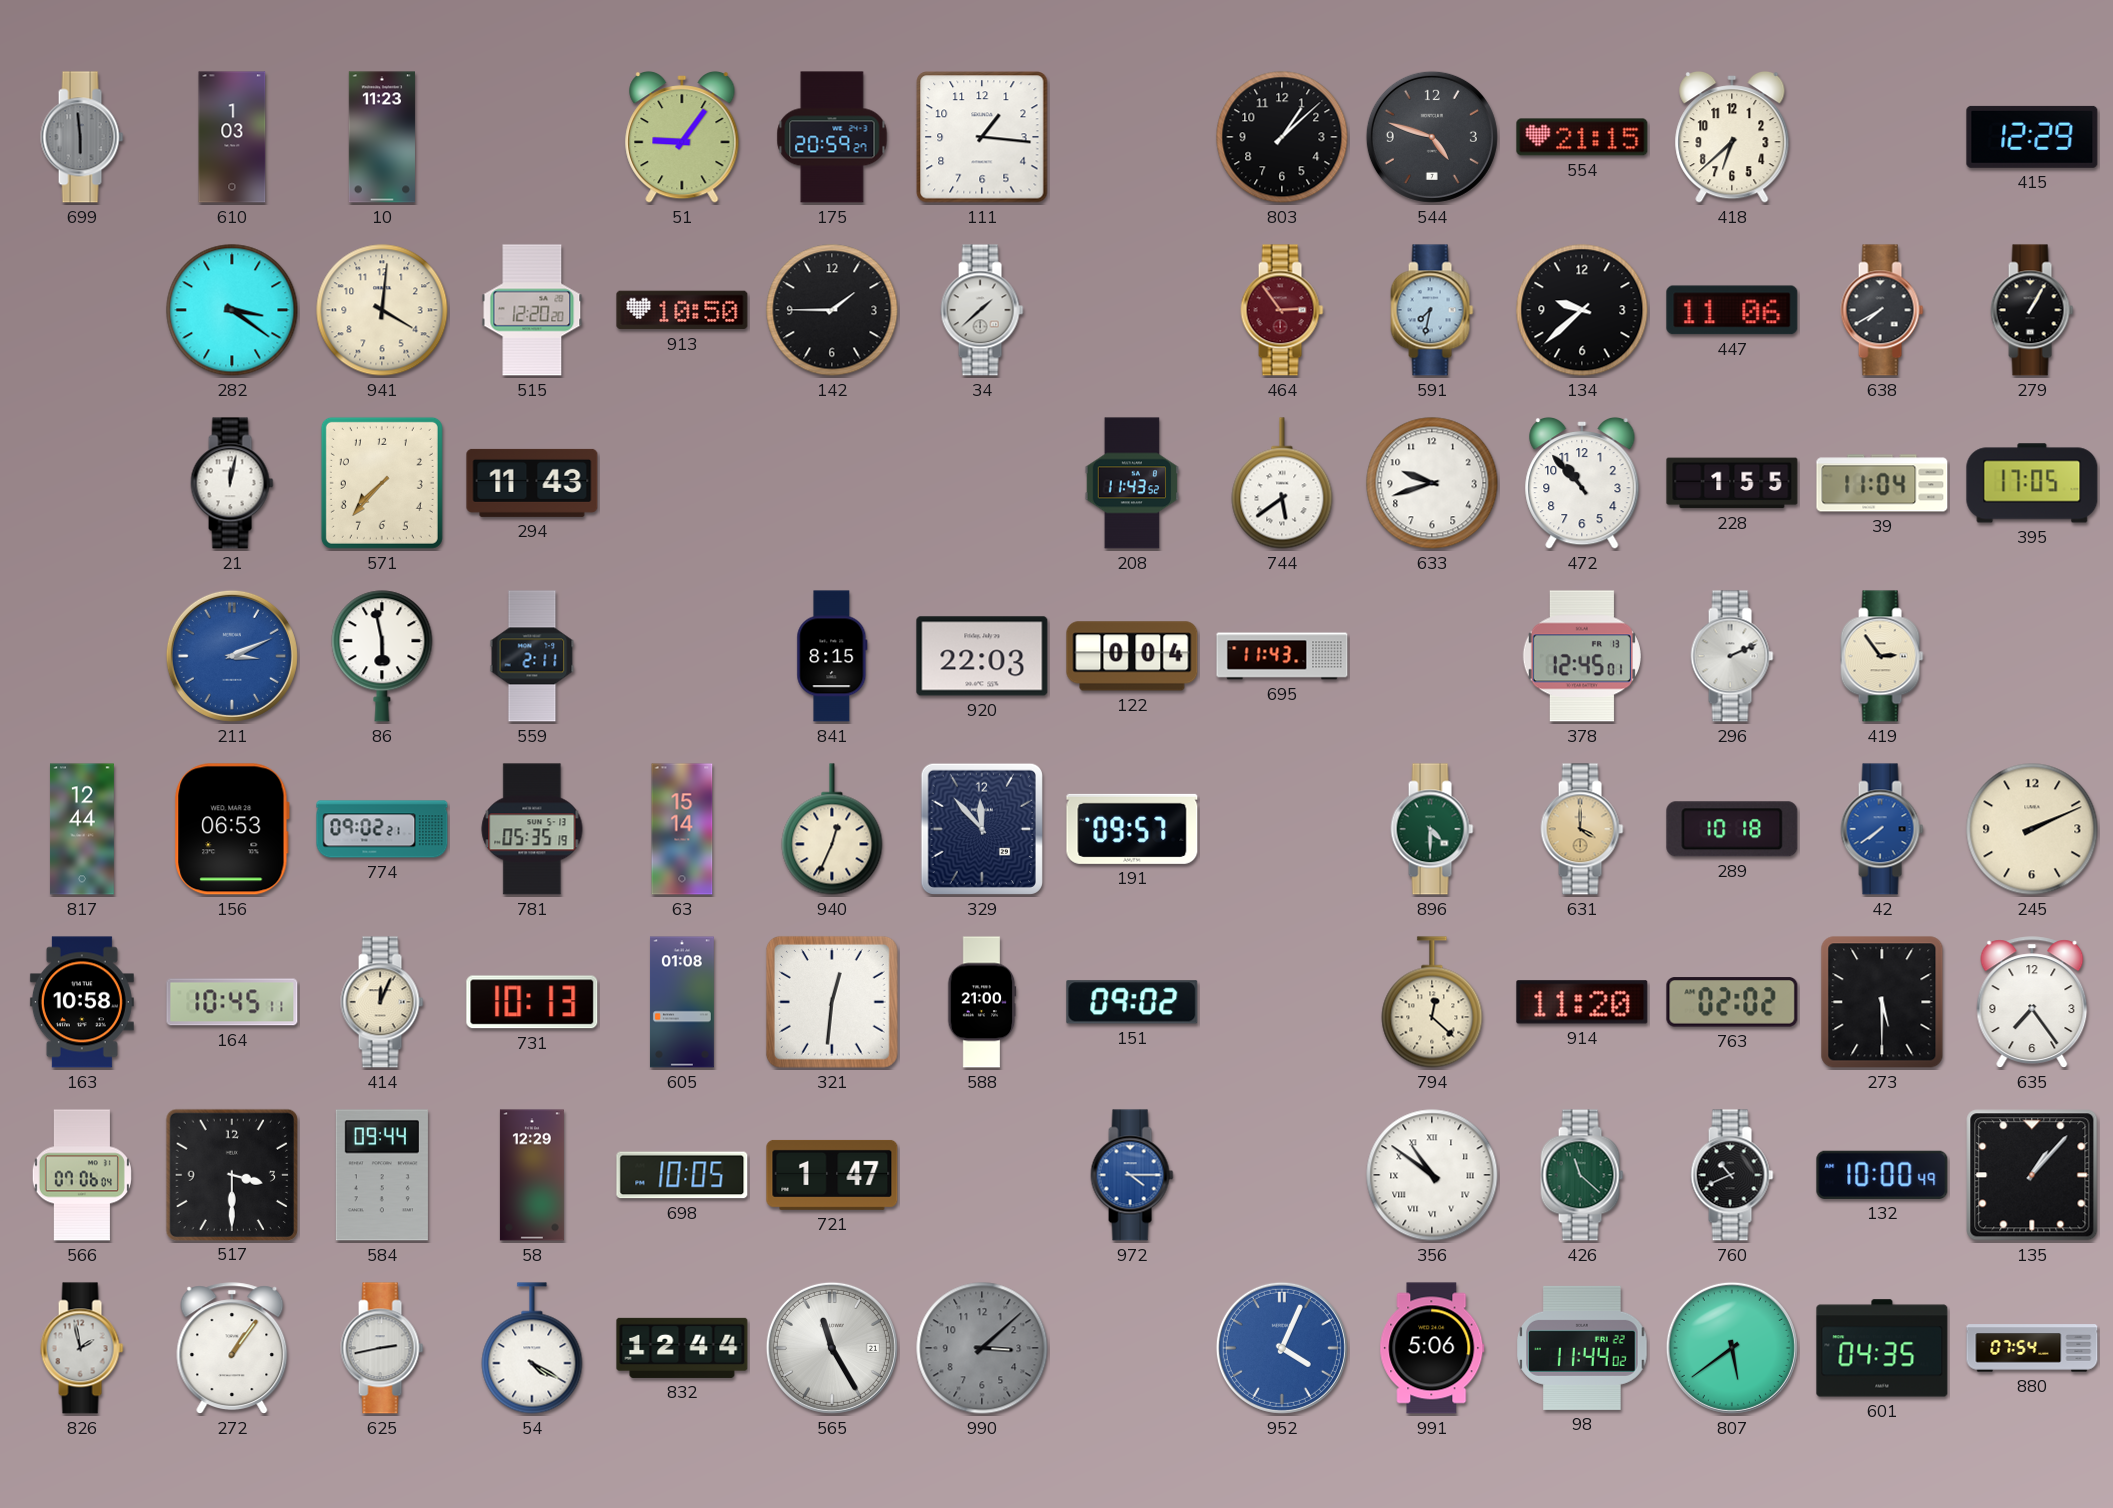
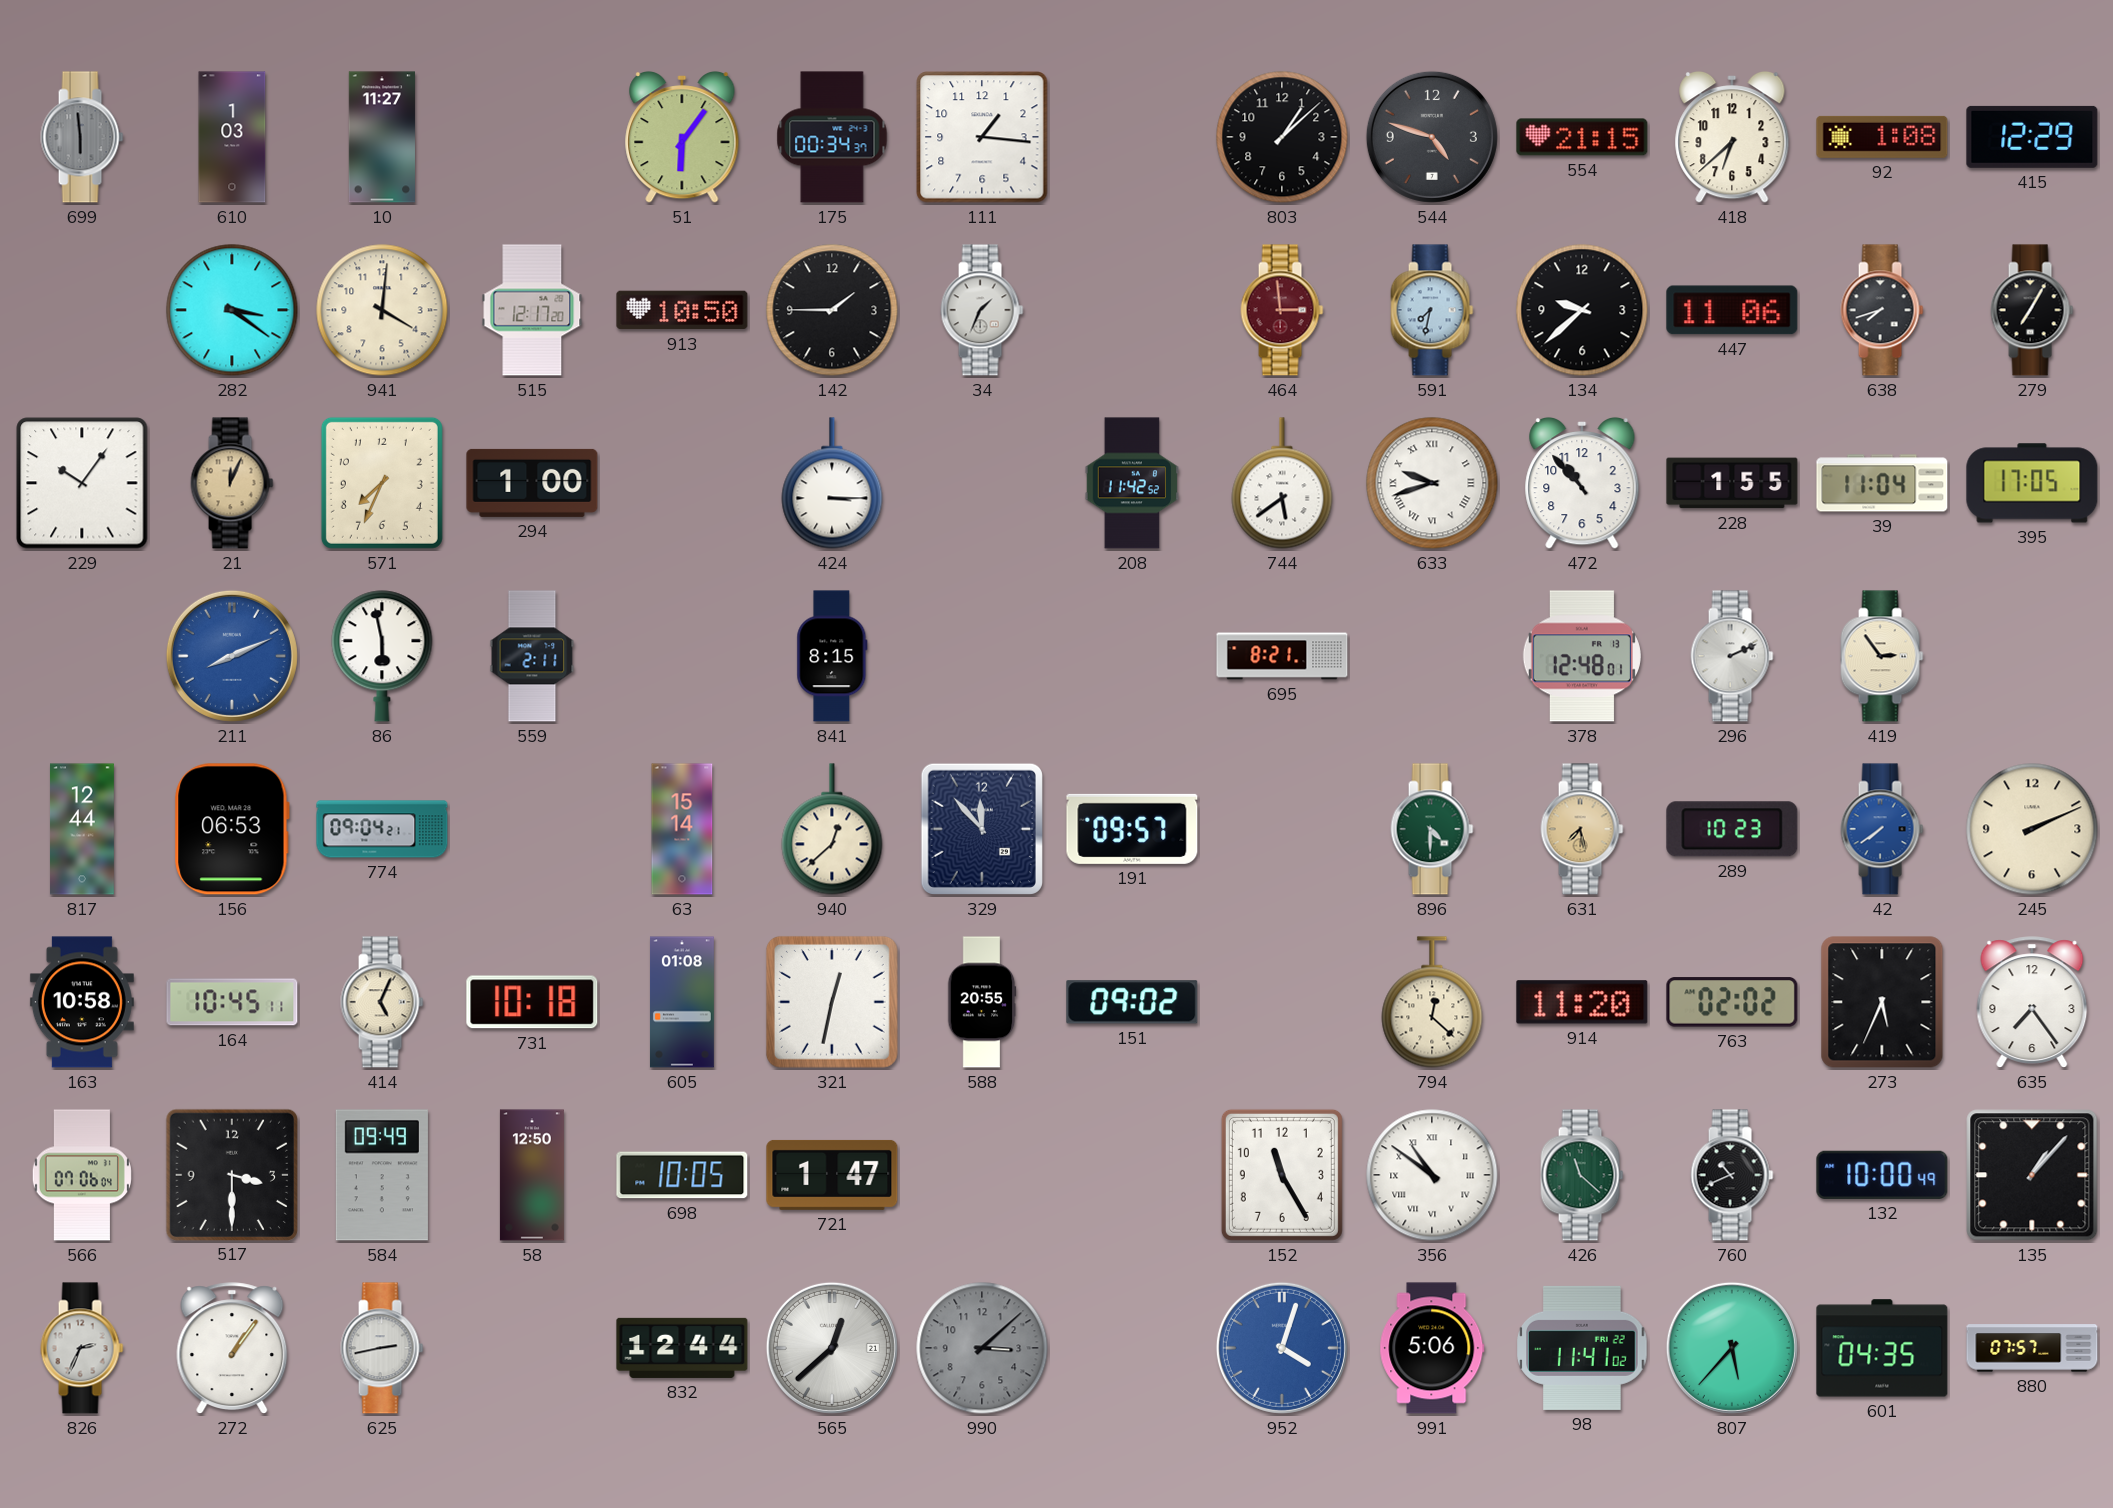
10: 11:23 -> 11:27
51: 9:06 -> 6:06
175: 20:59 -> 00:34
92: none -> 1:08
515: 12:20 -> 12:17
34: 1:38 -> 1:34
464: 2:54 -> 2:59
638: 7:40 -> 7:42
279: 1:05 -> 7:05
229: none -> 10:06
21: 12:02 -> 12:04
21 dial: white -> champagne
571: 7:37 -> 7:34
294: 11:43 -> 1:00
424: none -> 3:15
208: 11:43 -> 11:42
633 numerals: Arabic -> Roman
211: 3:11 -> 8:11
920: 22:03 -> none
122: 0:04 -> none
695: 11:43 -> 8:21
378: 12:45 -> 12:48
774: 09:02 -> 09:04
781: 05:35 -> none
940: 12:34 -> 12:38
631: 4:00 -> 7:28
289: 10:18 -> 10:23
414: 12:04 -> 5:04
731: 10:13 -> 10:18
321: 12:31 -> 12:32
588: 21:00 -> 20:55
273: 5:30 -> 5:34
584: 09:44 -> 09:49
58: 12:29 -> 12:50
972: 4:15 -> none
152: none -> 11:25
826: 1:58 -> 2:34
54: 4:20 -> none
565: 11:25 -> 12:38
952: 4:04 -> 4:03
98: 11:44 -> 11:41
807: 5:39 -> 5:37
880: 07:54 -> 07:57
